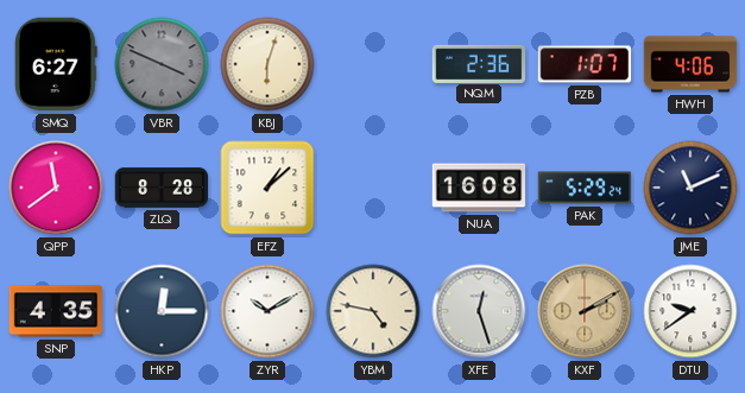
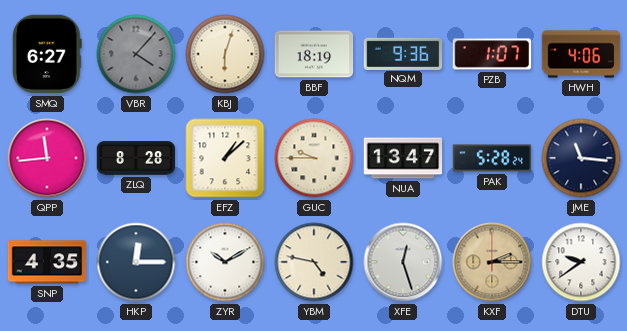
VBR: 3:49 -> 4:07
BBF: none -> 18:19
NQM: 2:36 -> 9:36
QPP: 11:39 -> 11:44
GUC: none -> 9:45
NUA: 16:08 -> 13:47
PAK: 5:29 -> 5:28
JME: 11:11 -> 11:16
KXF: 2:10 -> 2:15
